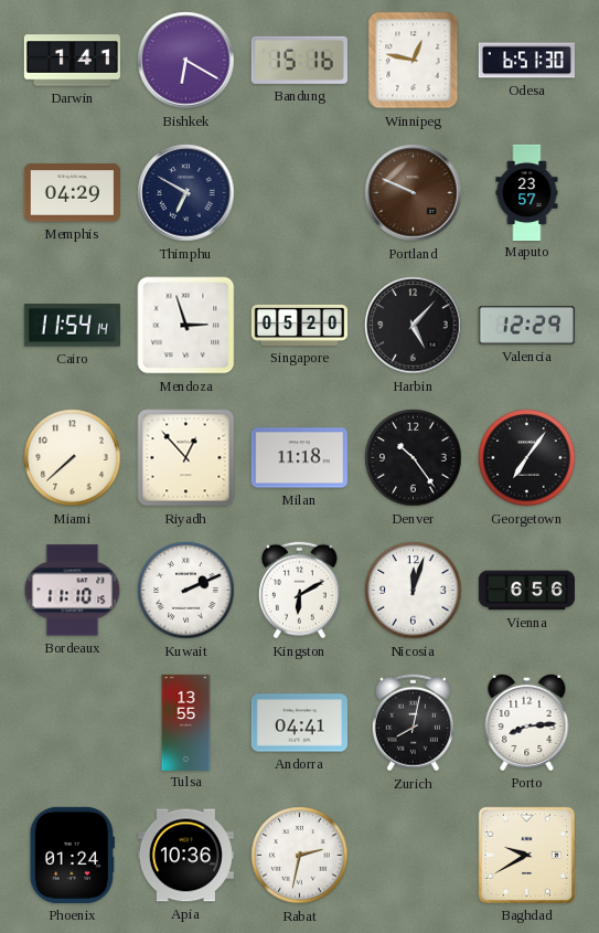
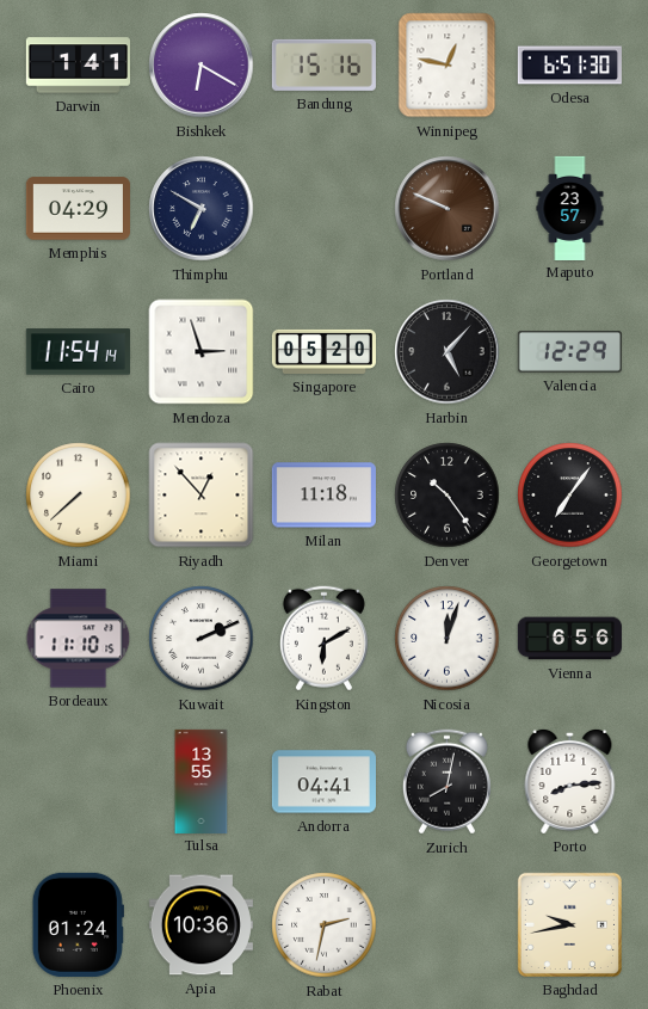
Baghdad: 9:40 -> 9:43
